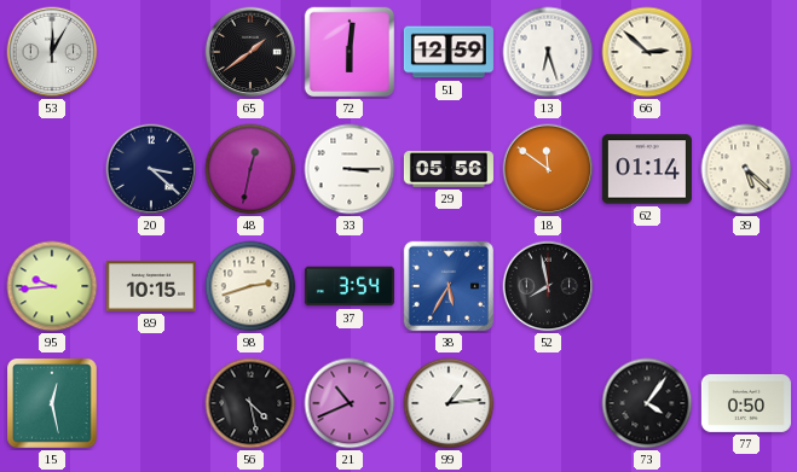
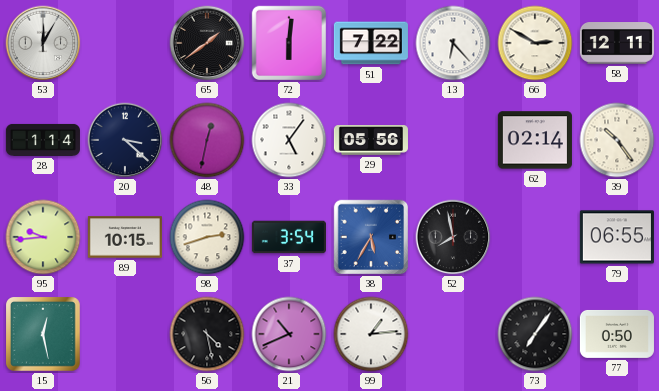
51: 12:59 -> 7:22
13: 6:27 -> 6:23
66: 2:52 -> 2:50
58: none -> 12:11
28: none -> 1:14
33: 3:15 -> 5:06
18: 11:51 -> none
62: 01:14 -> 02:14
39: 5:22 -> 10:24
79: none -> 06:55
73: 4:06 -> 7:06
